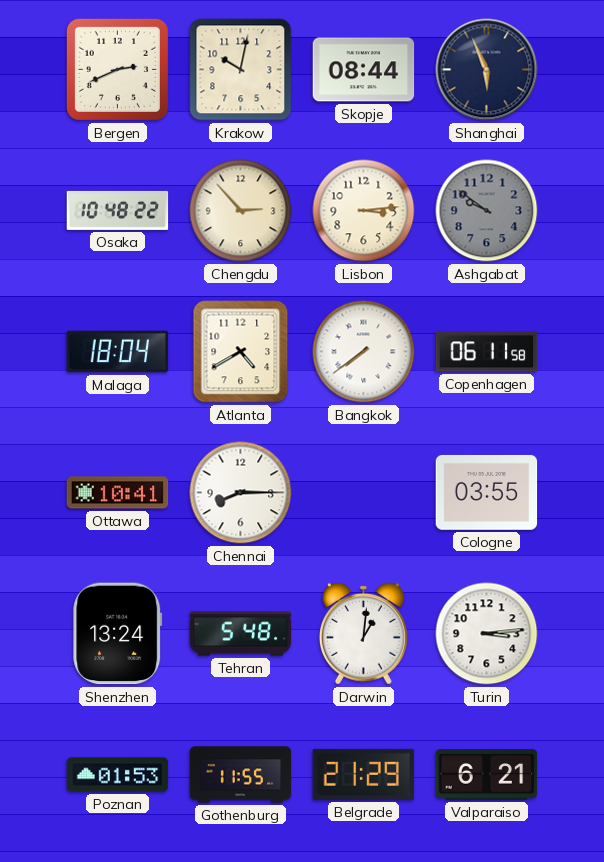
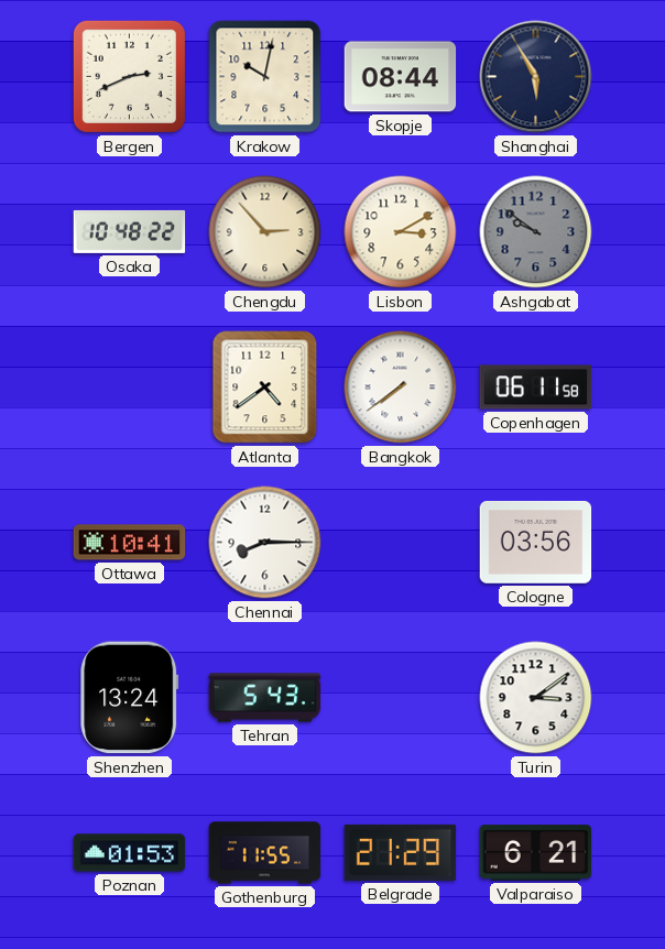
Shanghai: 5:56 -> 5:55
Lisbon: 3:14 -> 3:10
Malaga: 18:04 -> none
Atlanta: 4:40 -> 4:39
Cologne: 03:55 -> 03:56
Tehran: 5:48 -> 5:43
Darwin: 1:01 -> none
Turin: 3:14 -> 3:09
